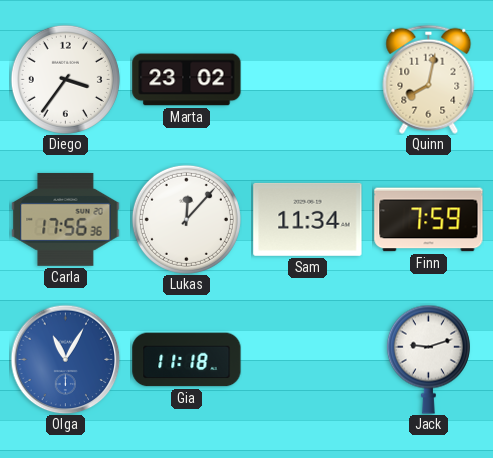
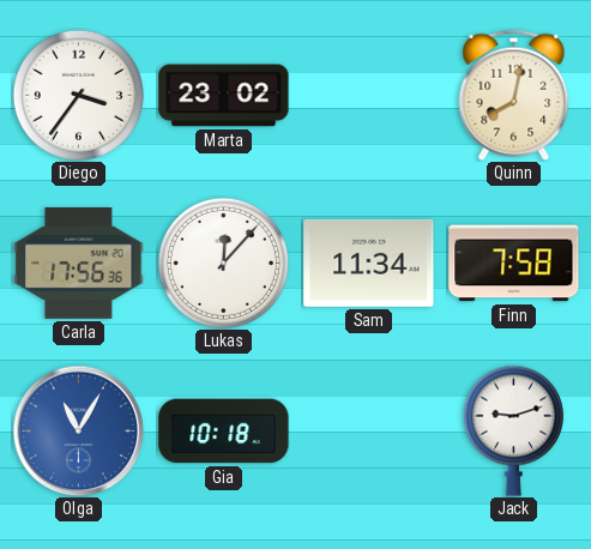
Finn: 7:59 -> 7:58
Gia: 11:18 -> 10:18
